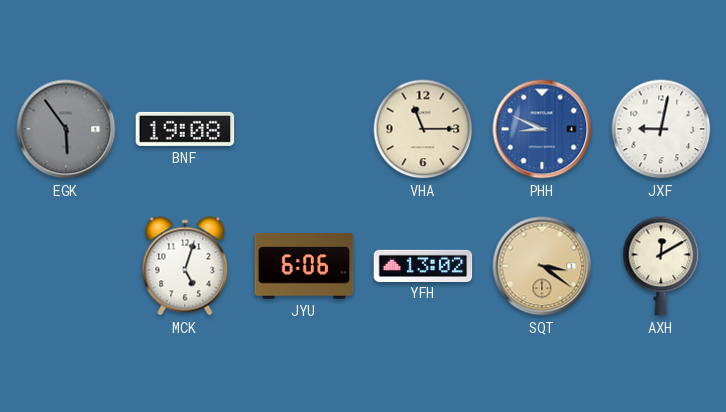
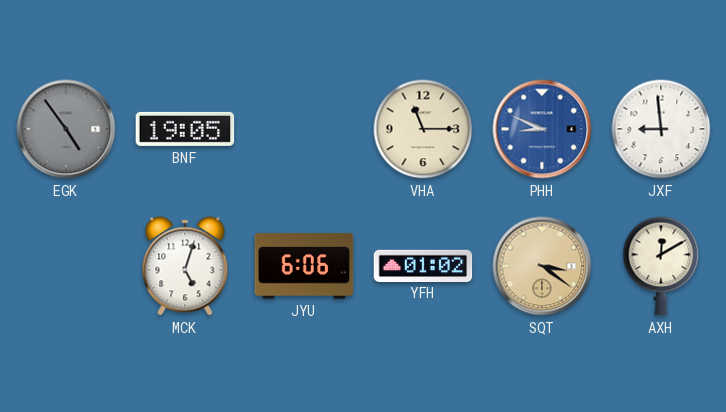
EGK: 5:54 -> 4:54
BNF: 19:08 -> 19:05
JXF: 9:02 -> 8:59
YFH: 13:02 -> 01:02
